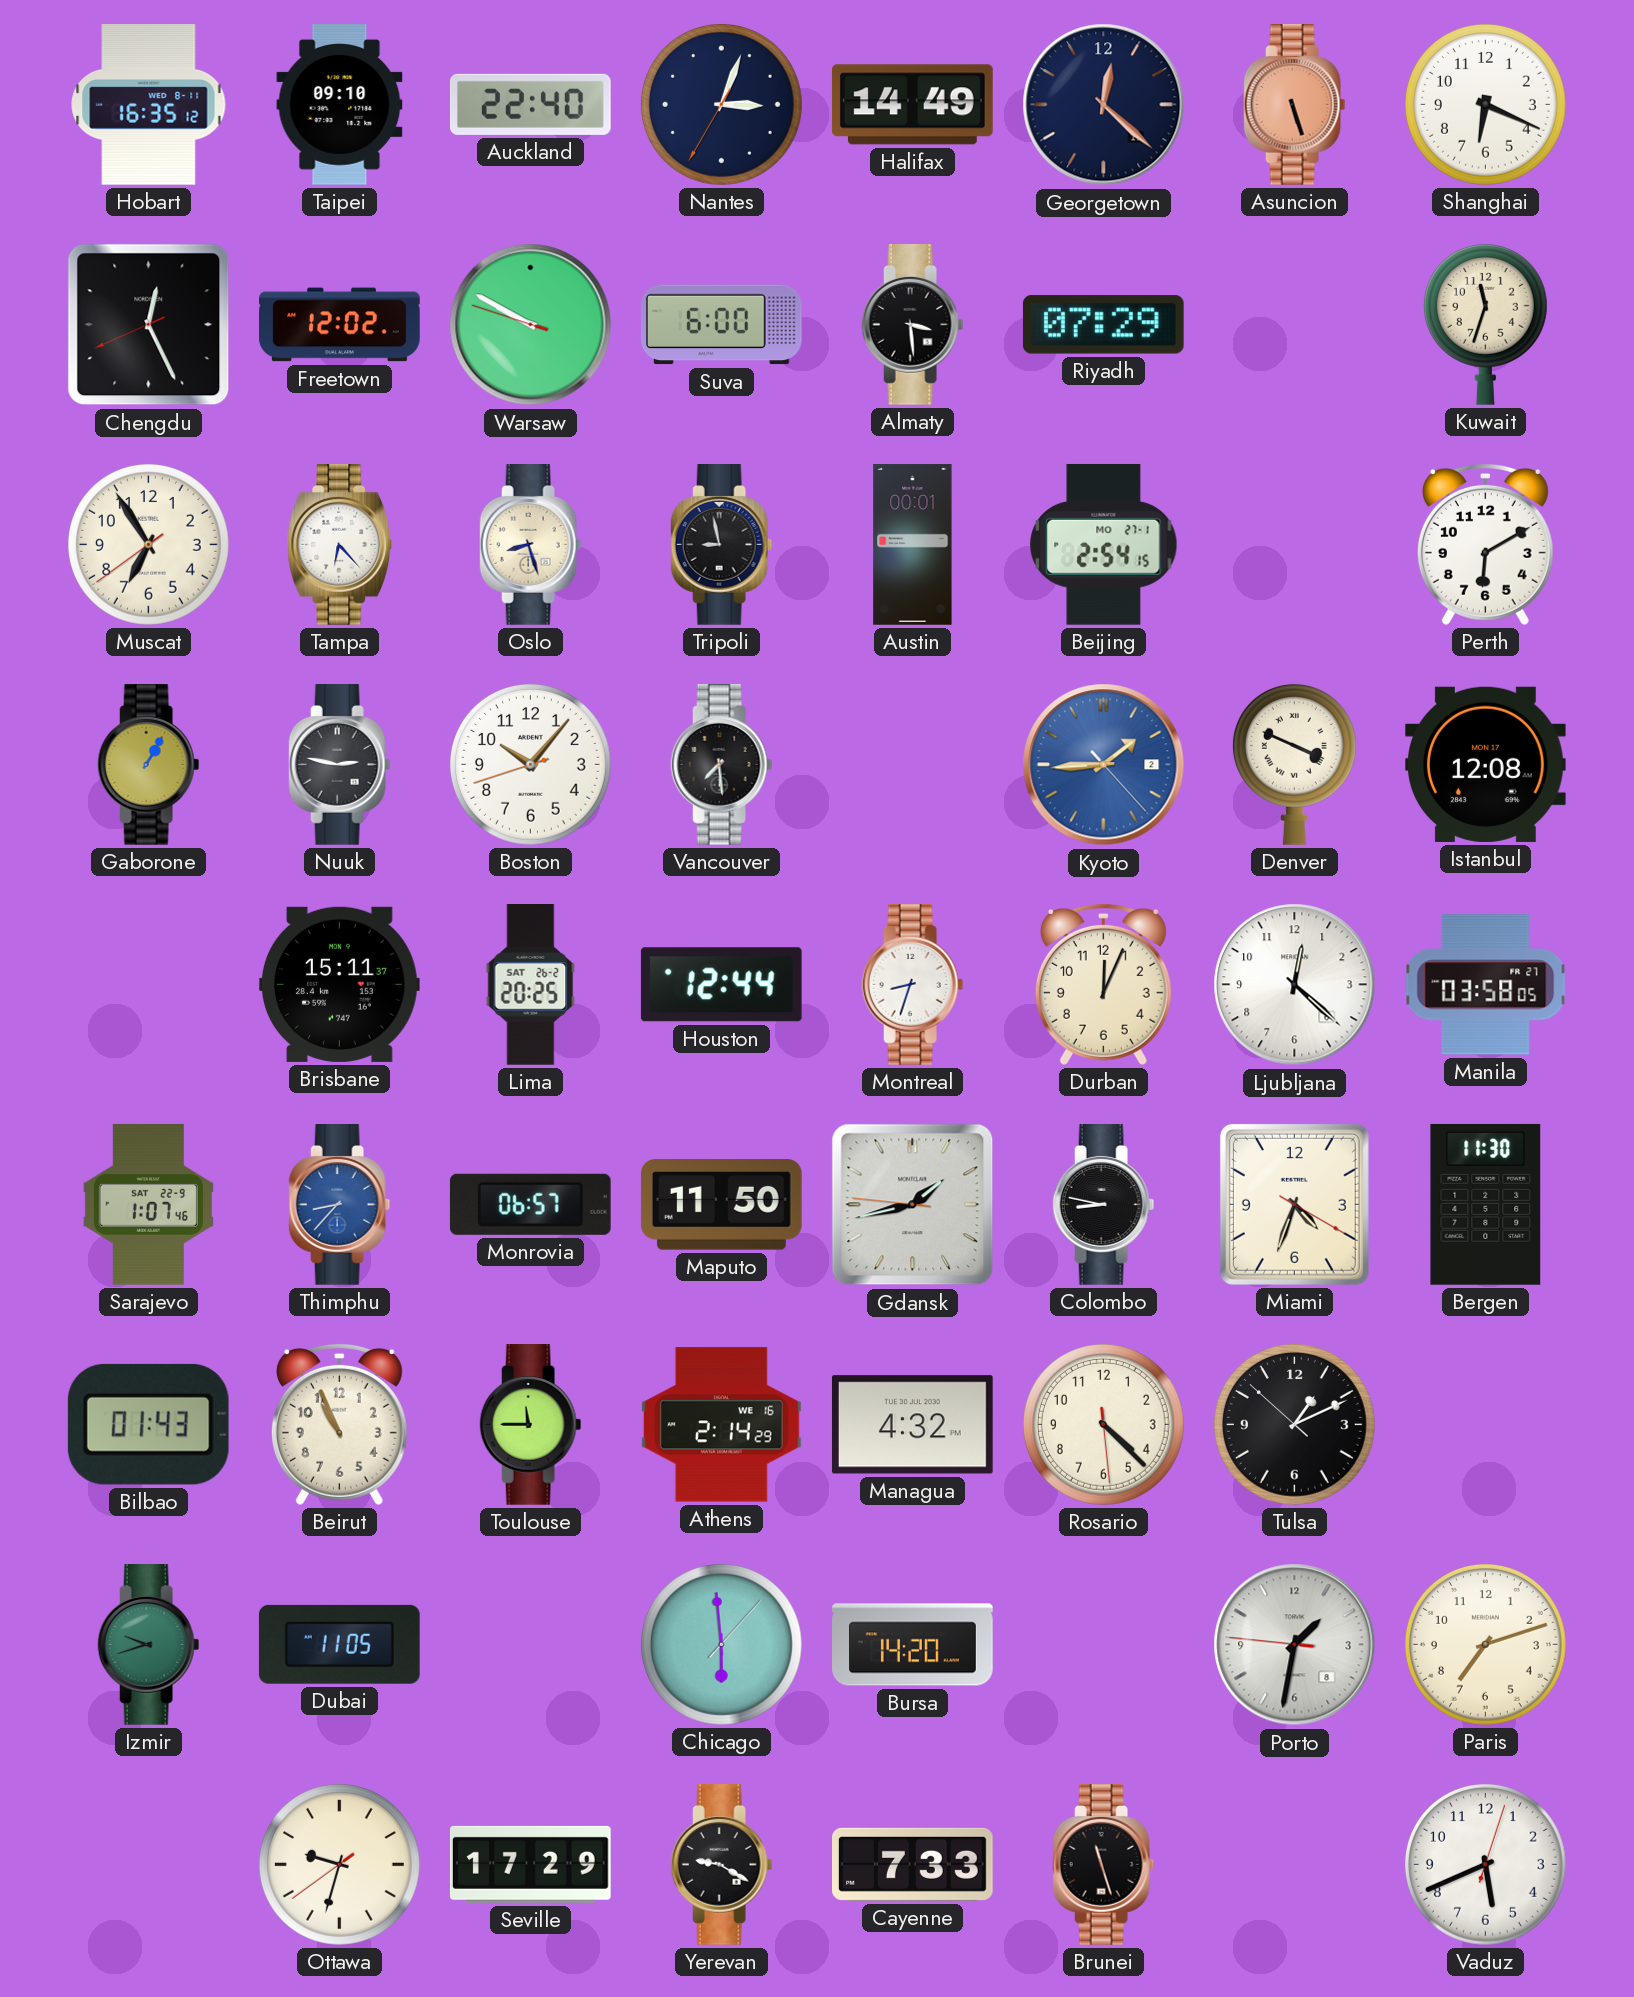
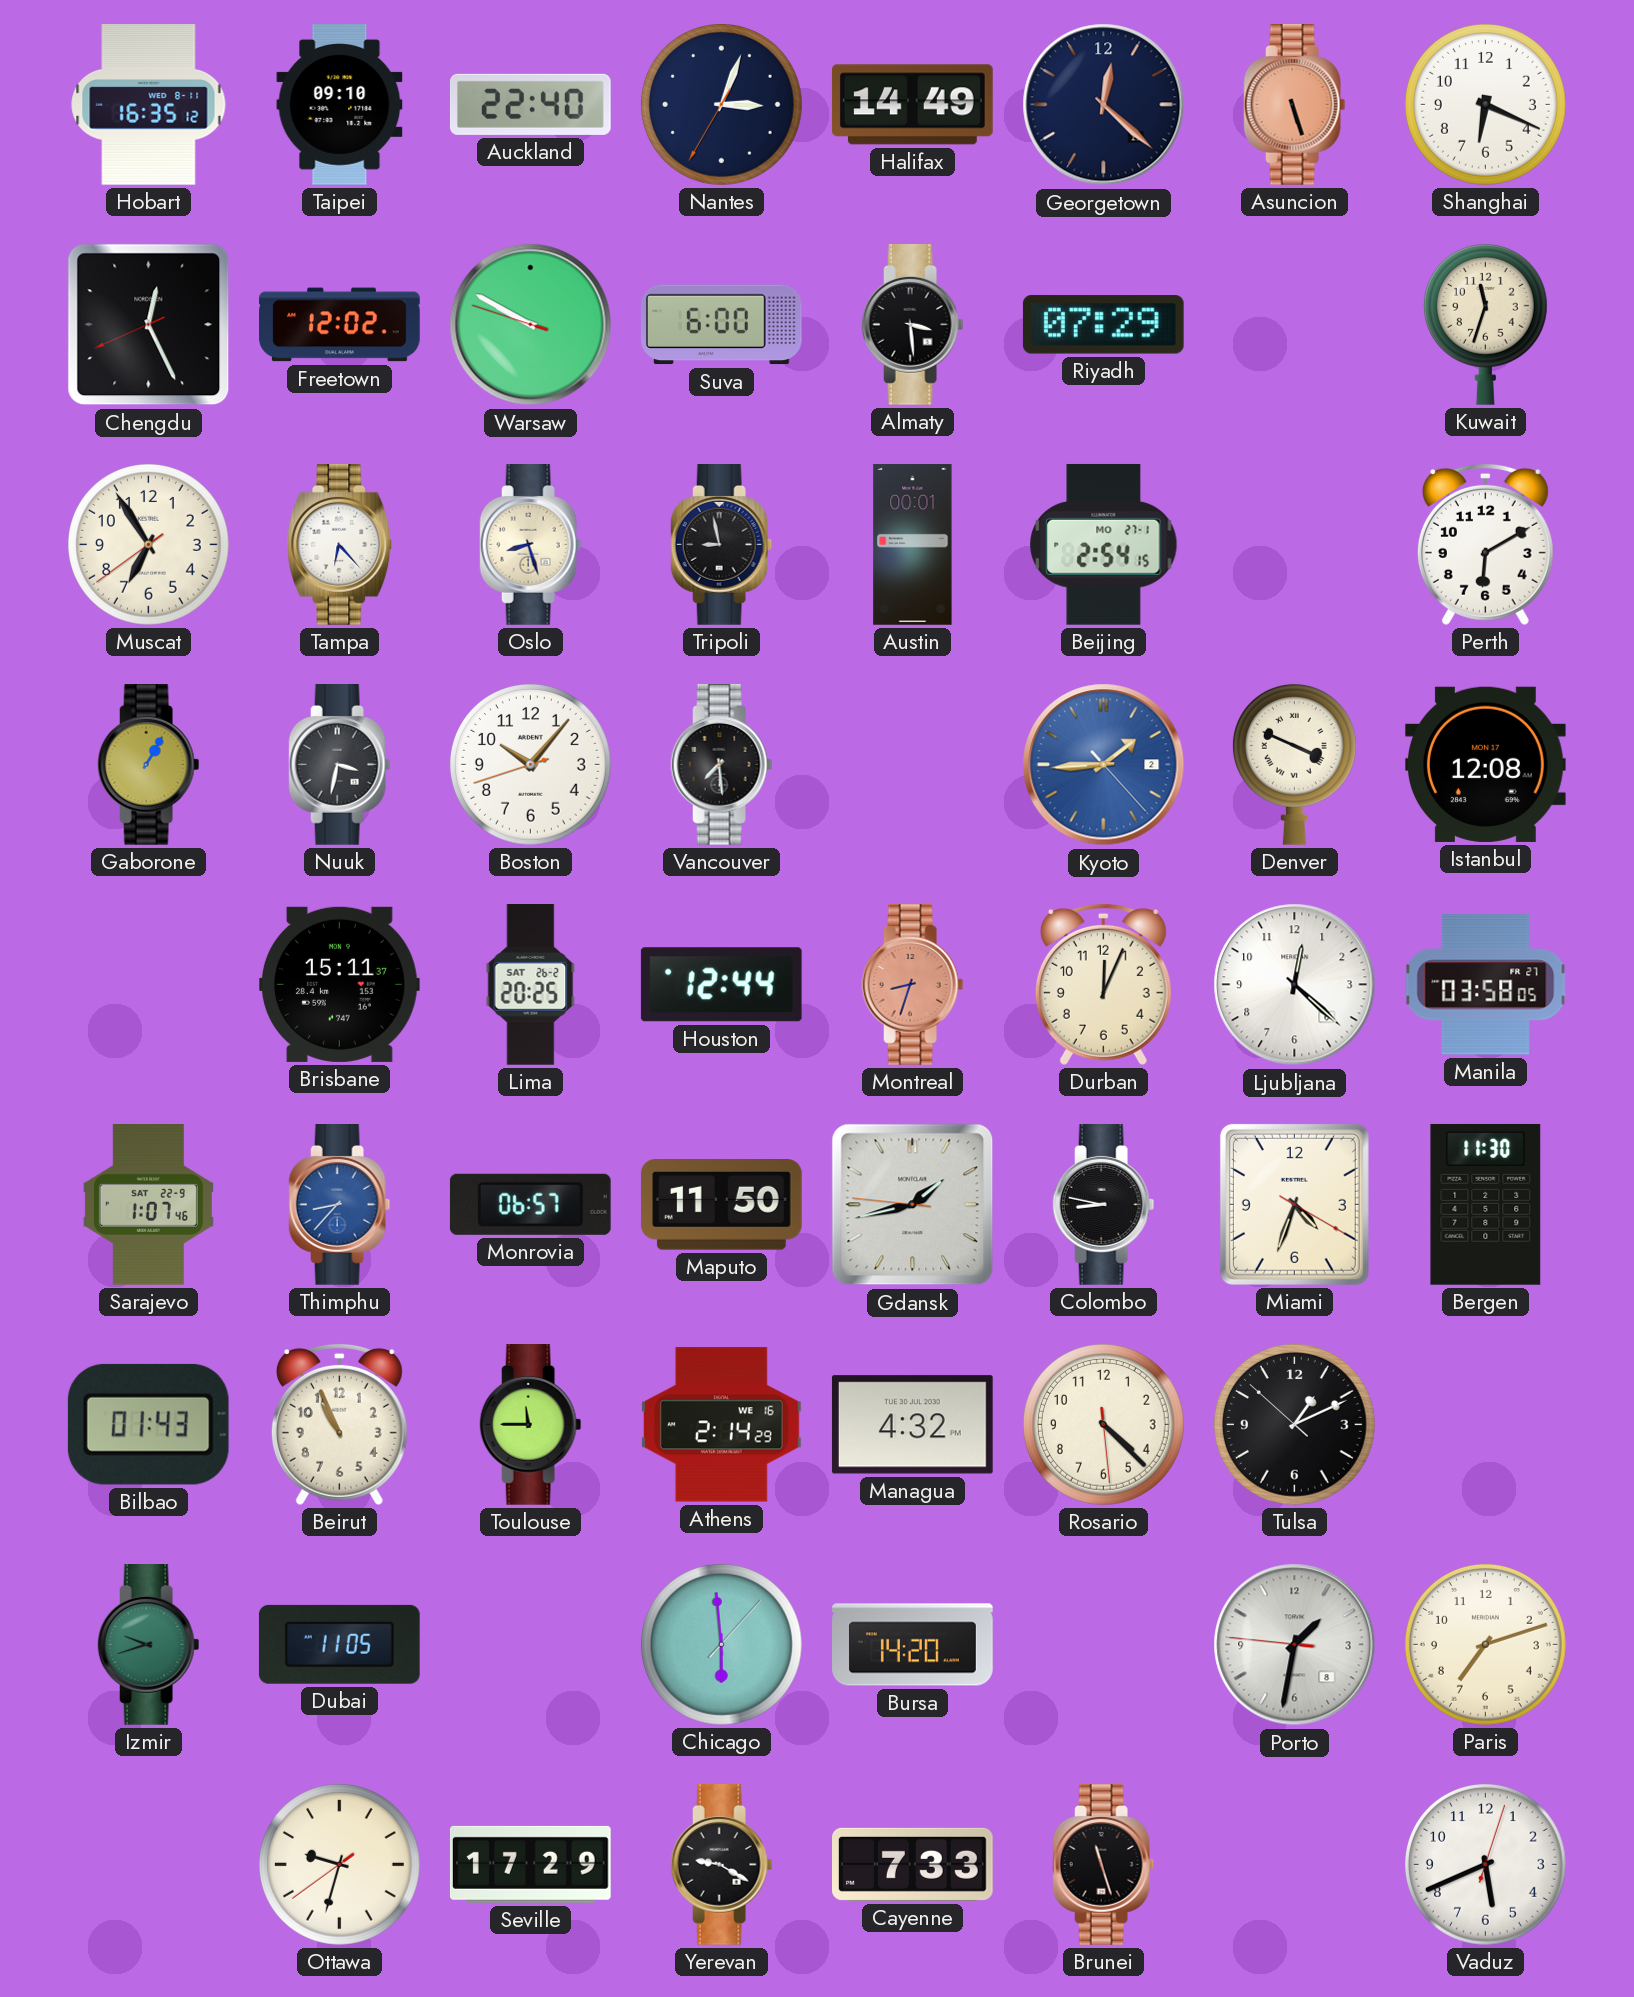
Nuuk: 2:47 -> 3:32
Montreal dial: white -> salmon
